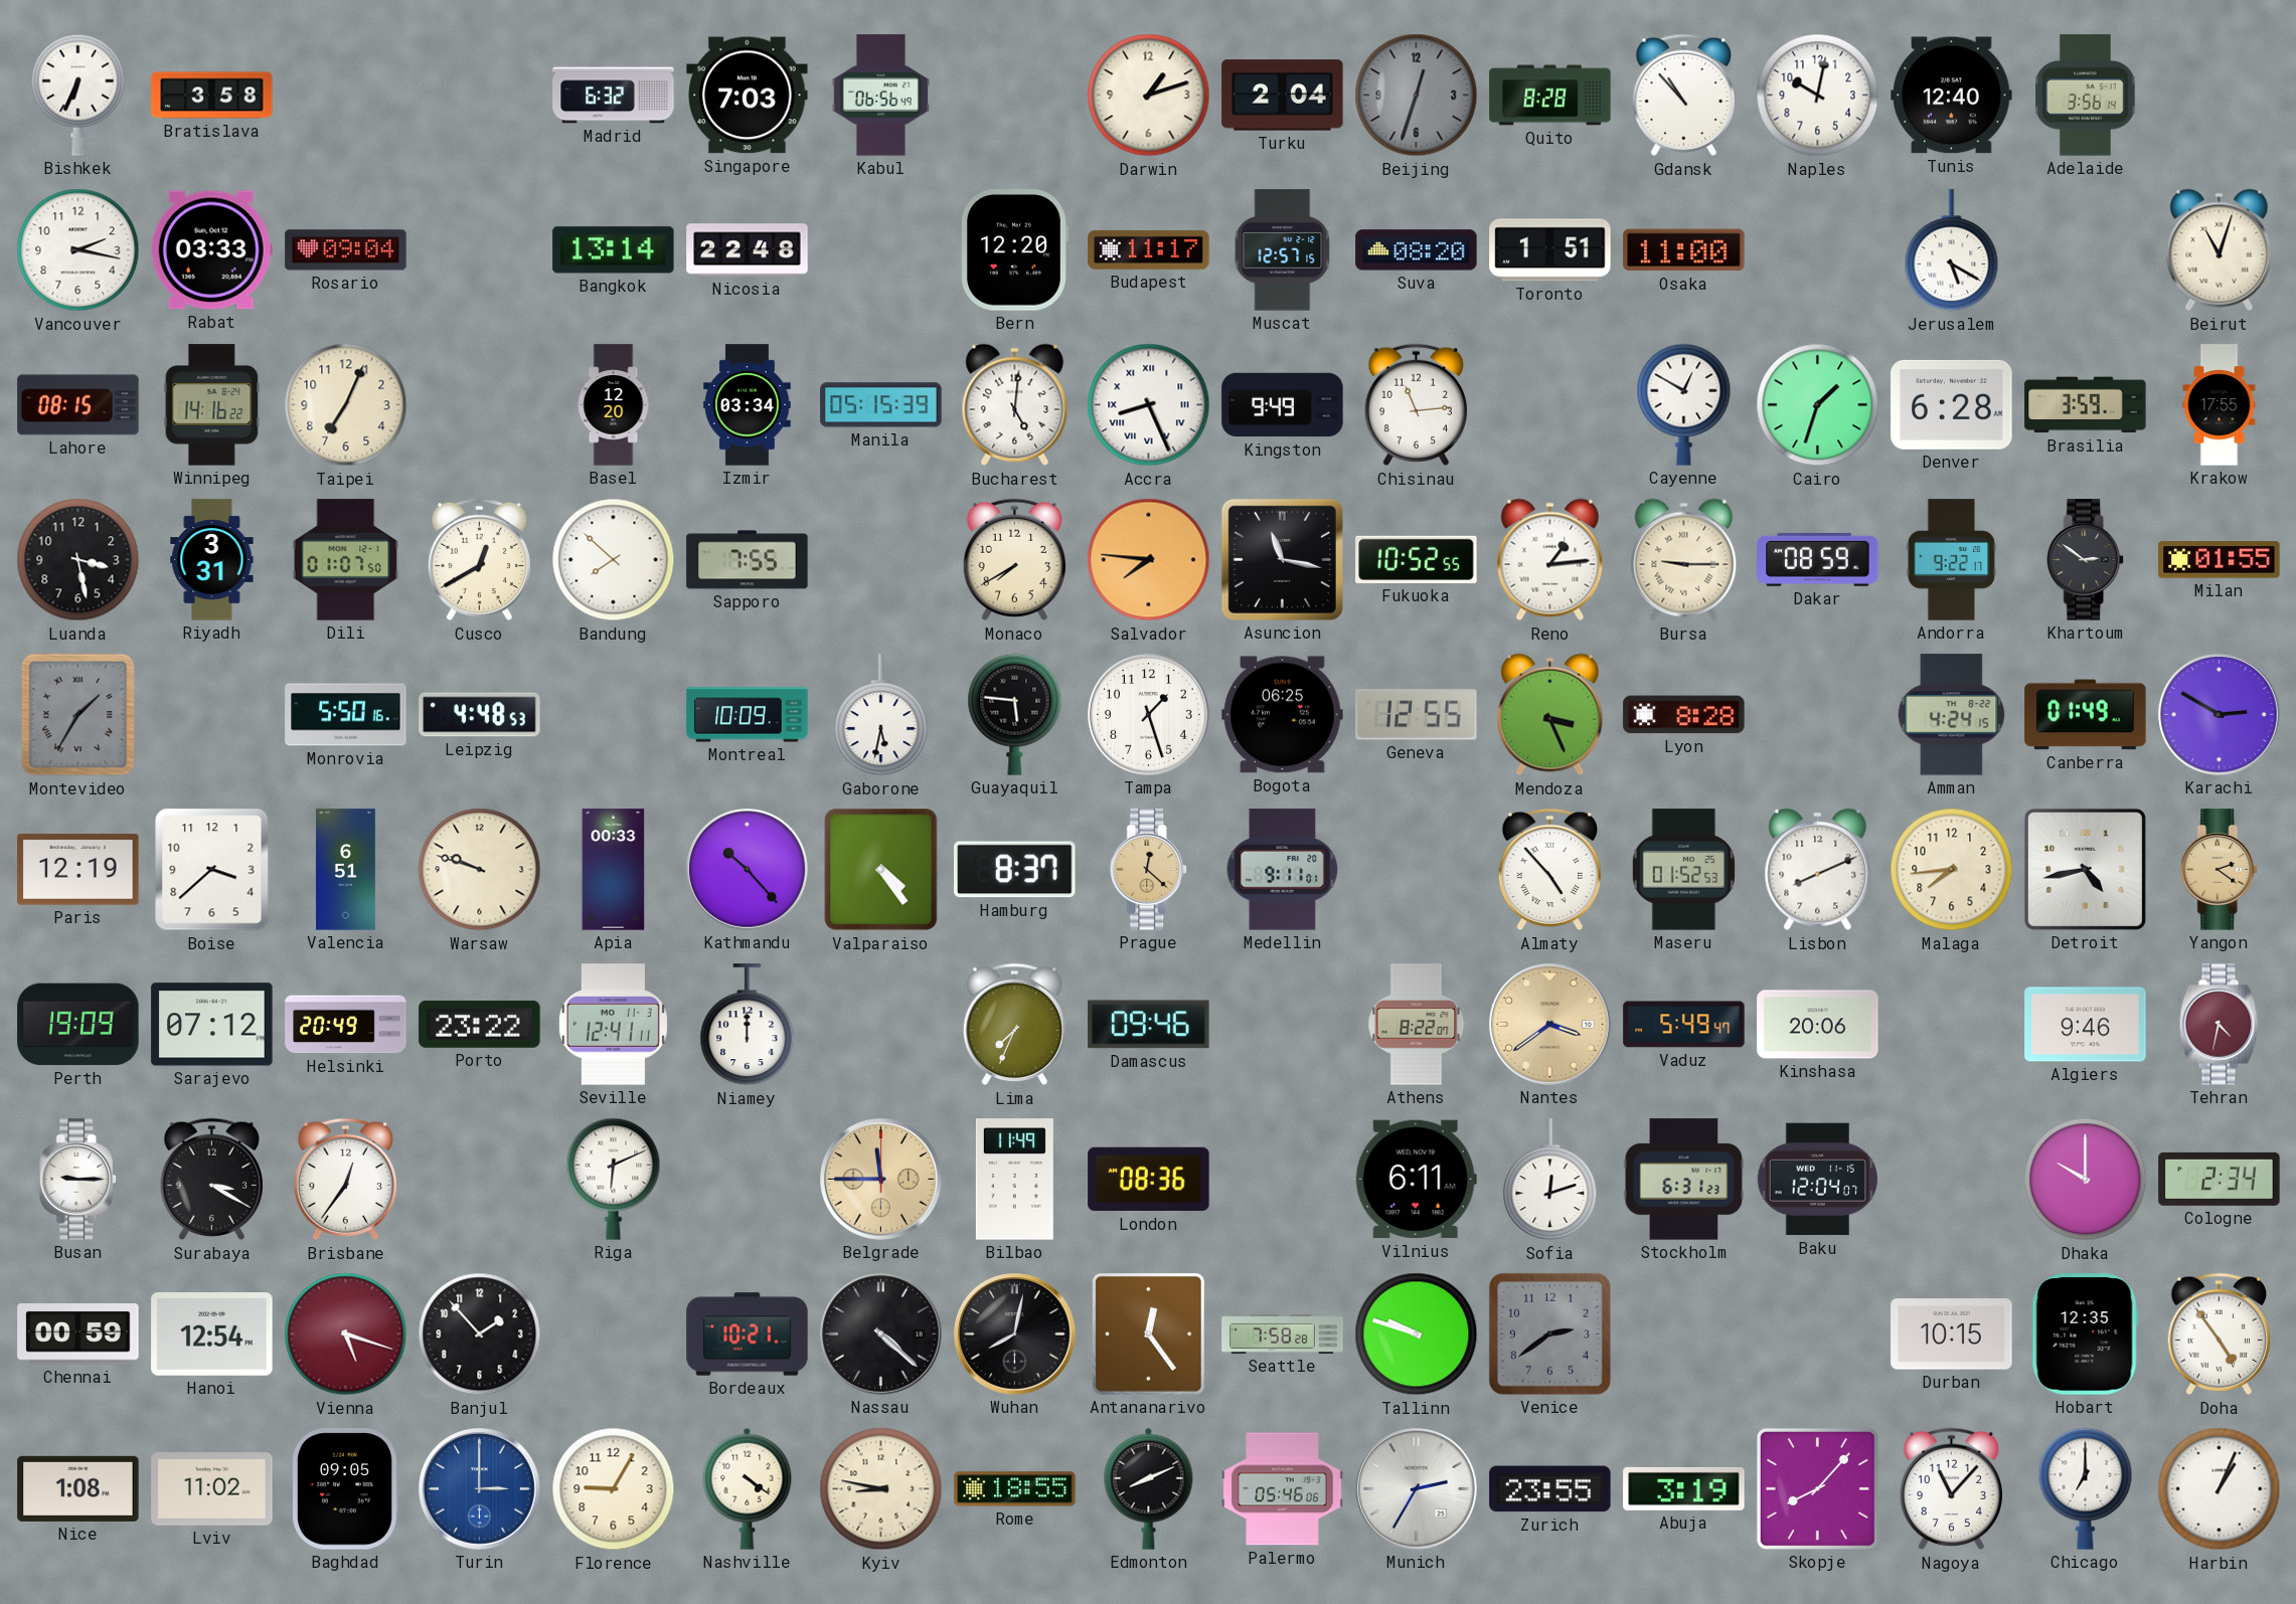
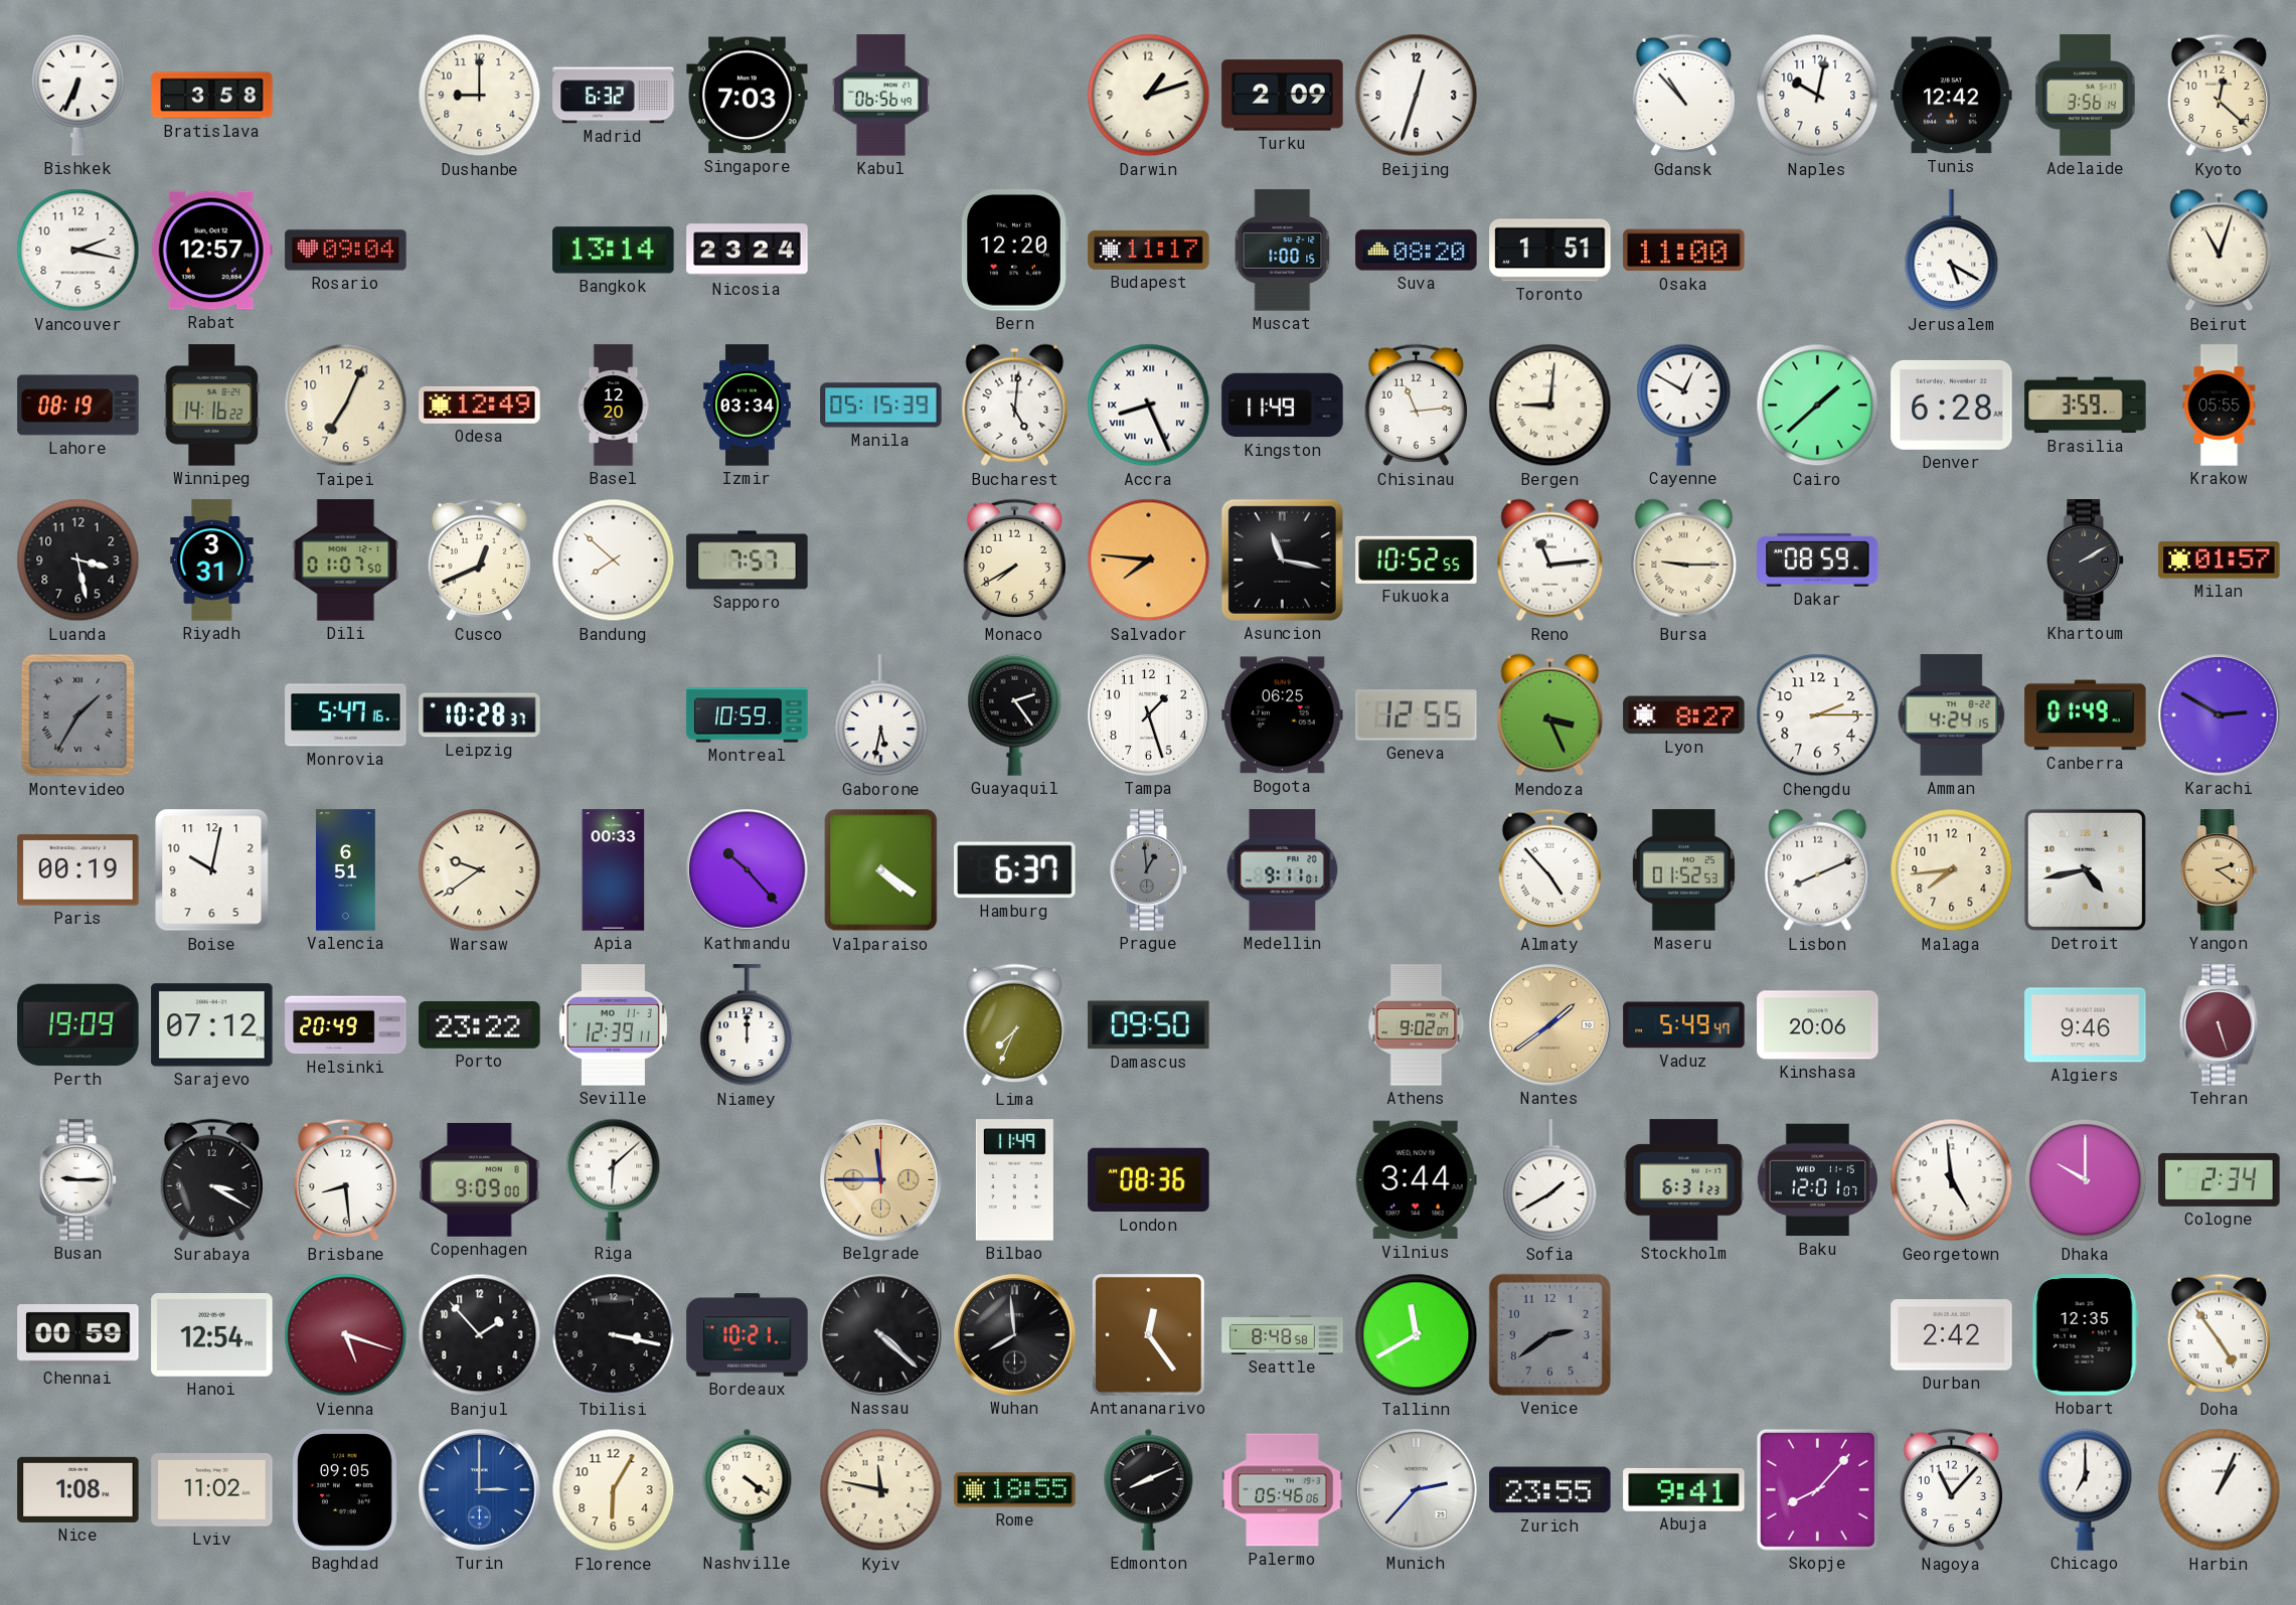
Dushanbe: none -> 9:00
Turku: 2:04 -> 2:09
Beijing dial: grey -> white
Quito: 8:28 -> none
Tunis: 12:40 -> 12:42
Kyoto: none -> 12:22
Rabat: 03:33 -> 12:57
Nicosia: 22:48 -> 23:24
Muscat: 12:57 -> 1:00
Lahore: 08:15 -> 08:19
Odesa: none -> 12:49
Kingston: 9:49 -> 11:49
Bergen: none -> 9:01
Cairo: 1:33 -> 1:38
Krakow: 17:55 -> 05:55
Cusco: 12:40 -> 12:41
Sapporo: 7:55 -> 7:57
Reno: 1:14 -> 11:14
Andorra: 9:22 -> none
Khartoum: 2:51 -> 2:10
Milan: 01:55 -> 01:57
Monrovia: 5:50 -> 5:47
Leipzig: 4:48 -> 10:28
Montreal: 10:09 -> 10:59
Guayaquil: 5:46 -> 2:24
Lyon: 8:28 -> 8:27
Chengdu: none -> 2:15
Paris: 12:19 -> 00:19
Boise: 3:38 -> 10:02
Warsaw: 9:48 -> 9:39
Valparaiso: 4:24 -> 4:21
Hamburg: 8:37 -> 6:37
Prague: 12:22 -> 12:59
Prague dial: champagne -> grey
Seville: 12:41 -> 12:39
Damascus: 09:46 -> 09:50
Athens: 8:22 -> 9:02
Nantes: 3:39 -> 1:39
Tehran: 4:32 -> 5:27
Brisbane: 12:36 -> 8:29
Copenhagen: none -> 9:09
Riga: 6:11 -> 6:08
Vilnius: 6:11 -> 3:44
Sofia: 12:12 -> 1:40
Baku: 12:04 -> 12:01
Georgetown: none -> 4:59
Tbilisi: none -> 3:17
Wuhan: 8:02 -> 7:59
Seattle: 7:58 -> 8:48
Tallinn: 9:48 -> 11:40
Durban: 10:15 -> 2:42
Florence: 9:05 -> 6:05
Kyiv: 8:47 -> 11:47
Munich: 2:35 -> 2:37
Abuja: 3:19 -> 9:41
